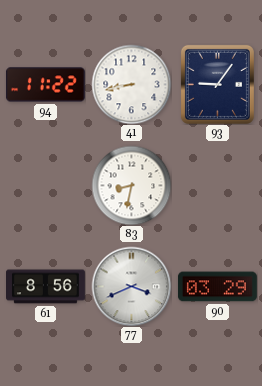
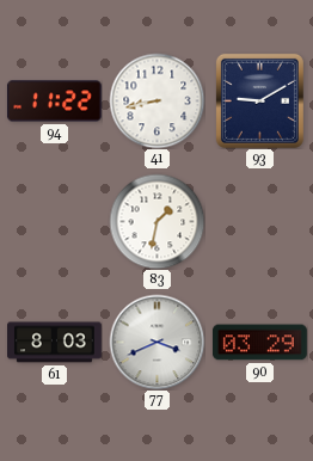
93: 9:06 -> 9:10
83: 8:32 -> 1:32
61: 8:56 -> 8:03
